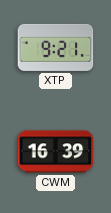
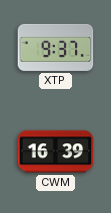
XTP: 9:21 -> 9:37
